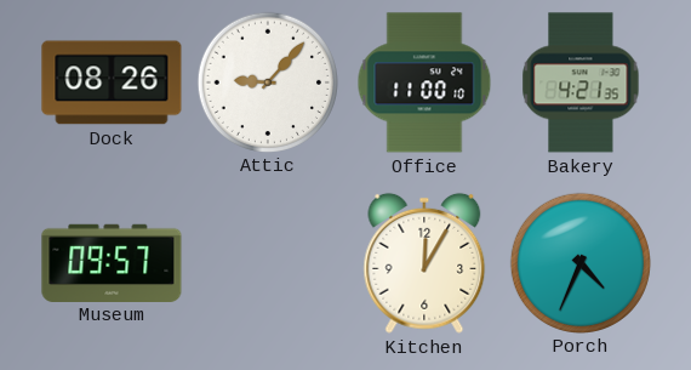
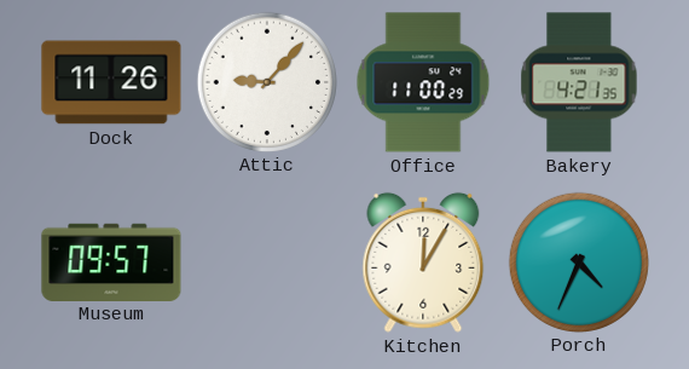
Dock: 08:26 -> 11:26
Office: 11:00:10 -> 11:00:29
